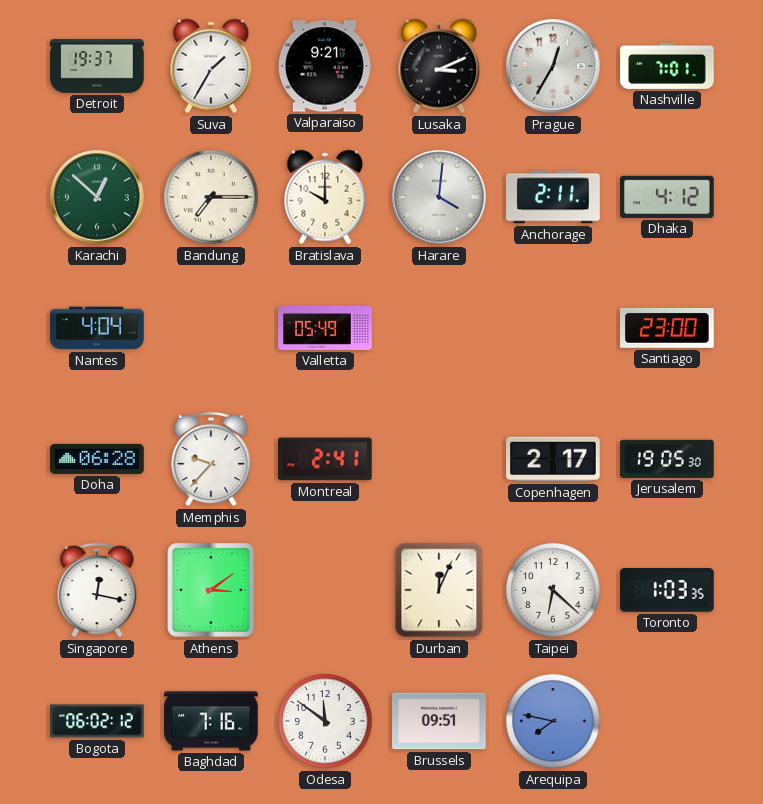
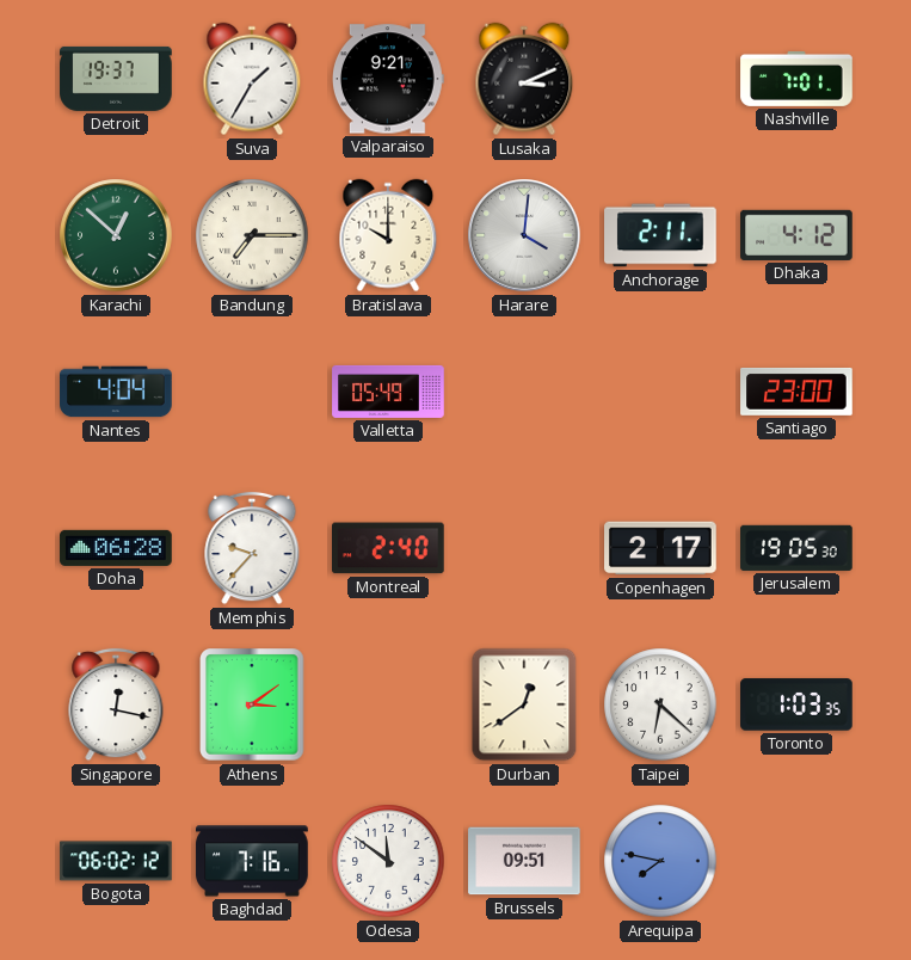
Prague: 12:35 -> none
Montreal: 2:41 -> 2:40
Durban: 12:04 -> 12:39
